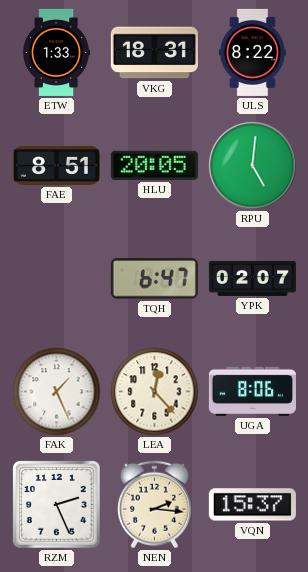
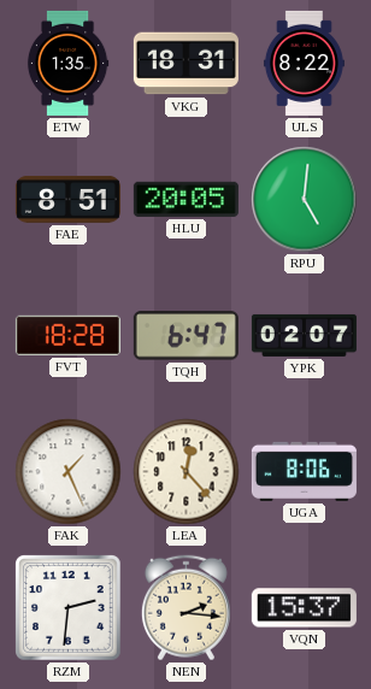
ETW: 1:33 -> 1:35
FVT: none -> 18:28
RZM: 2:26 -> 2:31
